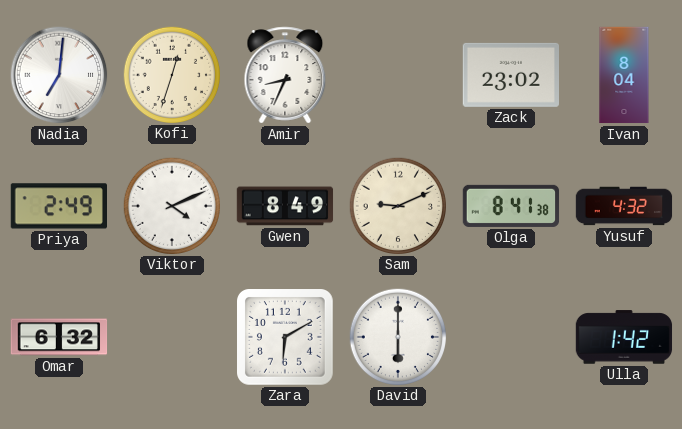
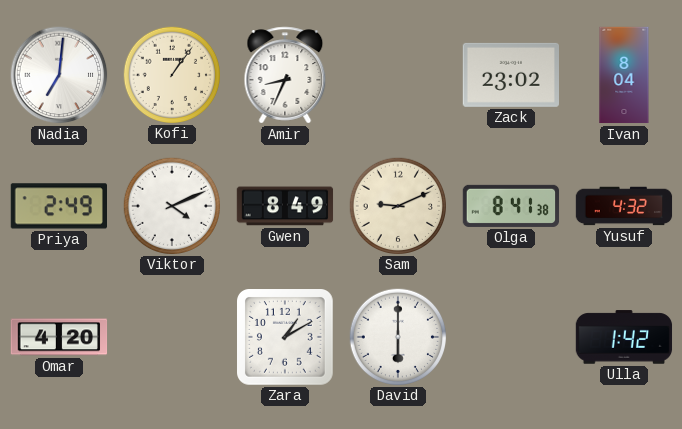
Kofi: 12:33 -> 1:06
Omar: 6:32 -> 4:20
Zara: 6:10 -> 1:10
